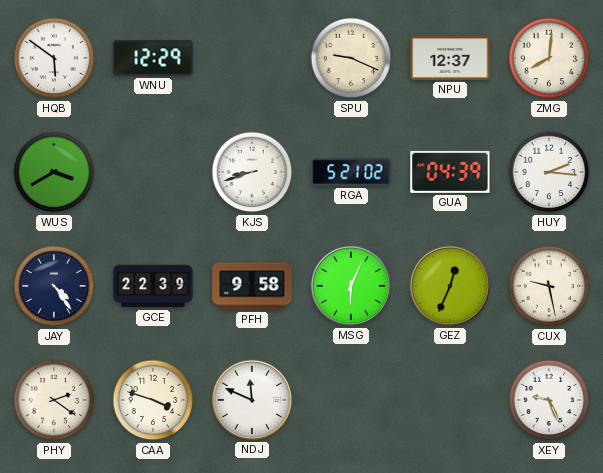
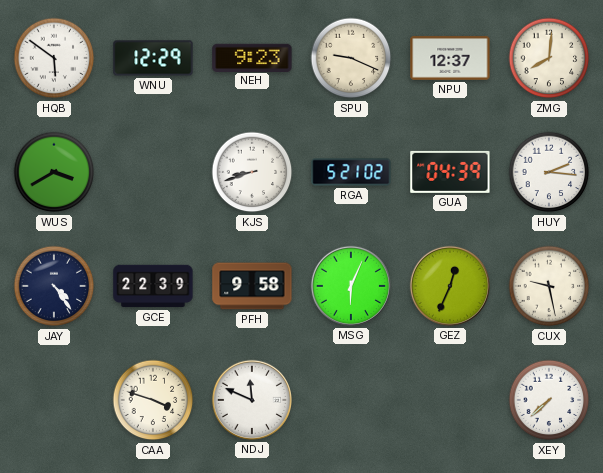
NEH: none -> 9:23
PHY: 2:21 -> none
XEY: 9:26 -> 7:38
